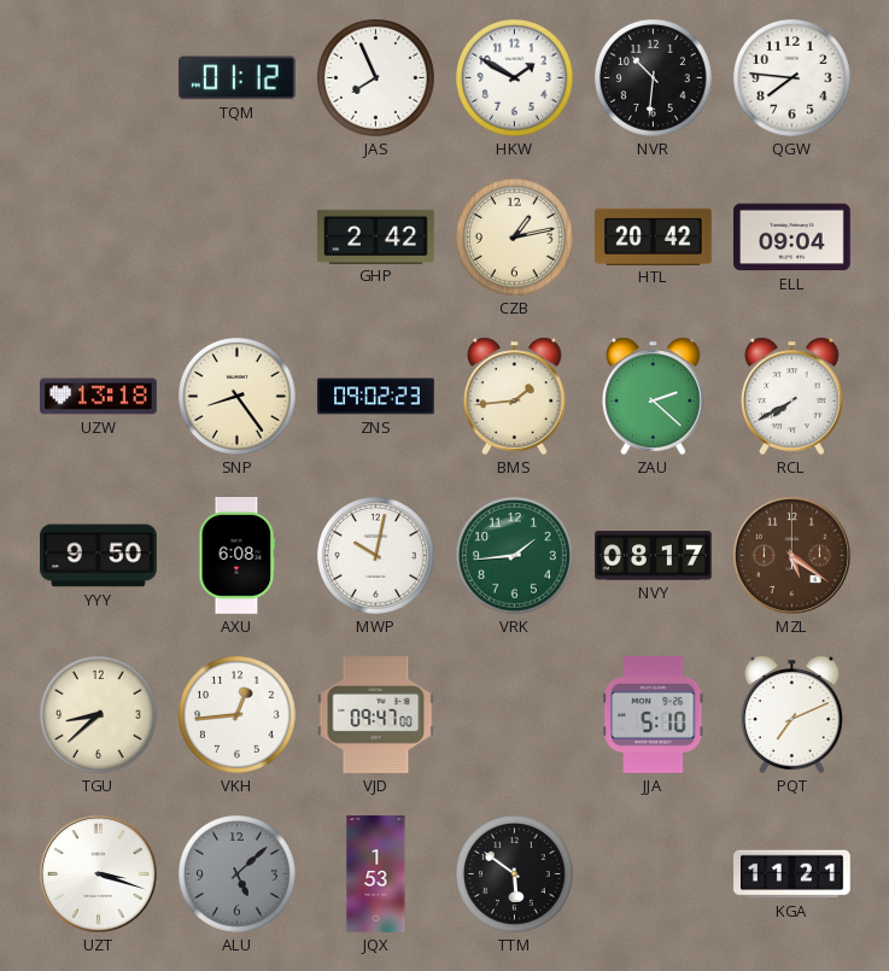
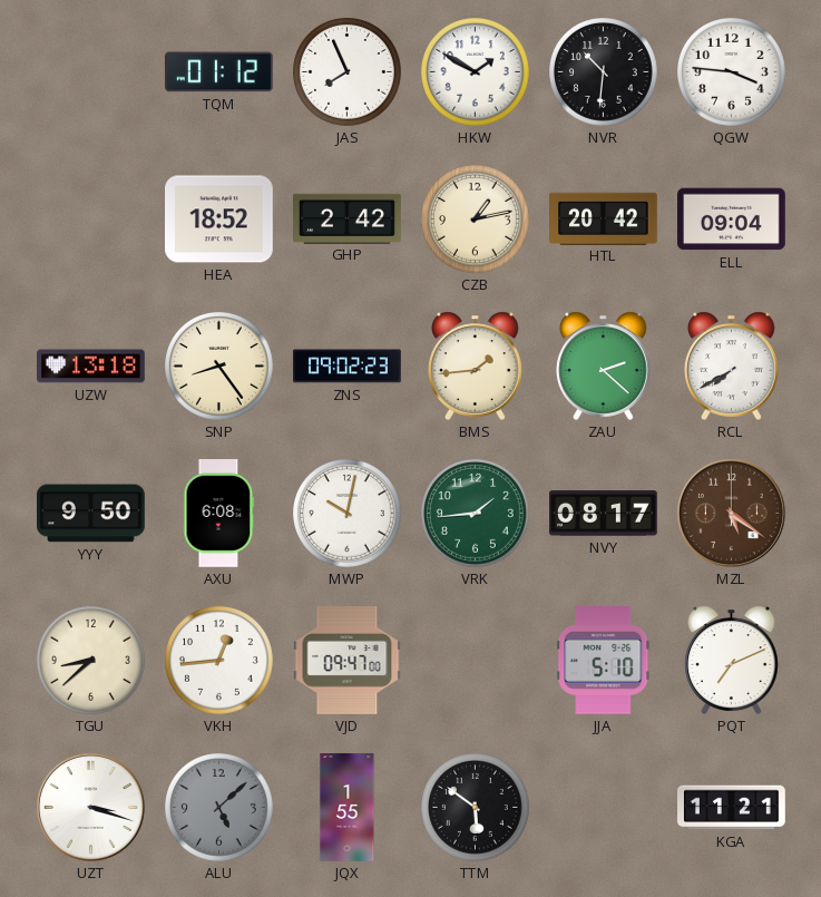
QGW: 7:46 -> 3:46
HEA: none -> 18:52
JQX: 1:53 -> 1:55
